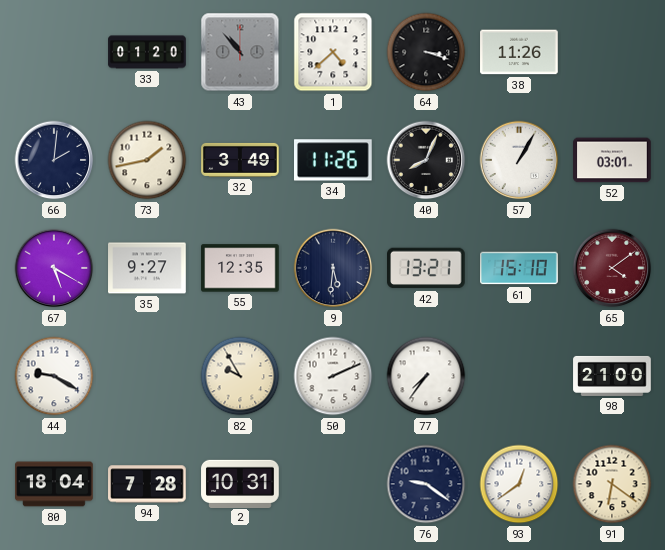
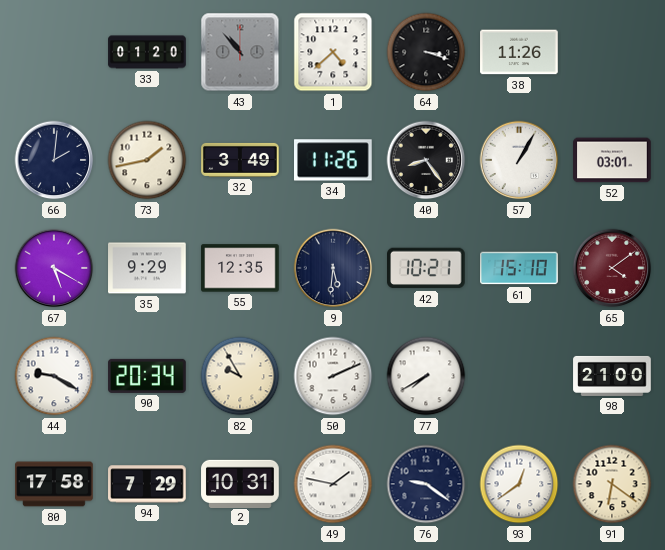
40: 8:04 -> 8:24
35: 9:27 -> 9:29
42: 13:21 -> 10:21
90: none -> 20:34
77: 7:36 -> 7:40
80: 18:04 -> 17:58
94: 7:28 -> 7:29
49: none -> 1:47
